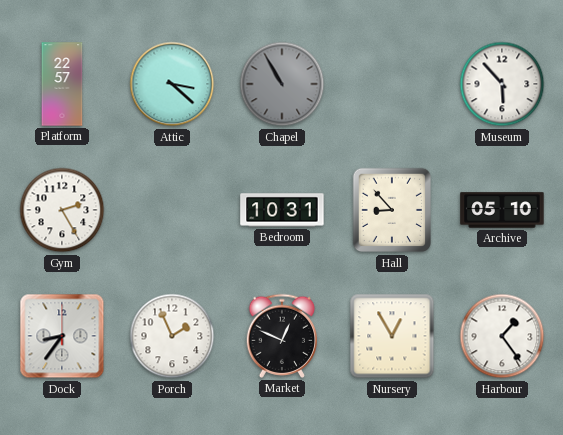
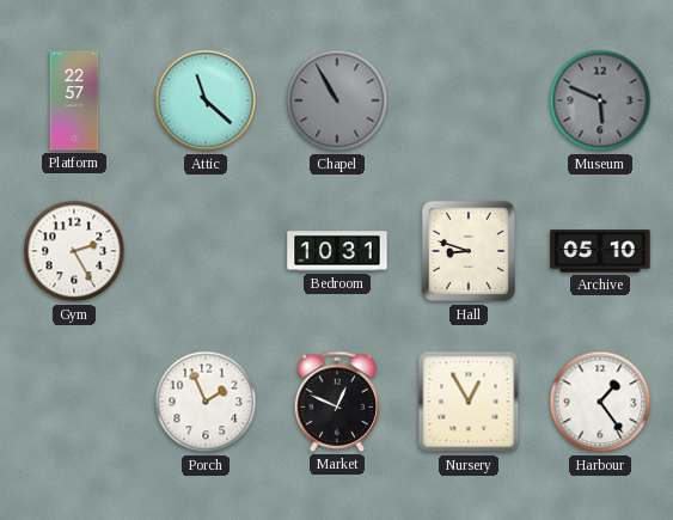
Attic: 3:22 -> 11:22
Museum: 5:53 -> 5:49
Museum dial: white -> grey
Hall: 8:53 -> 8:48
Dock: 8:36 -> none
